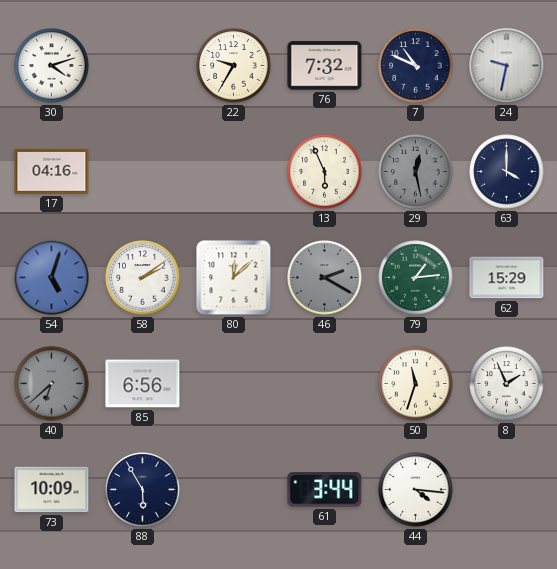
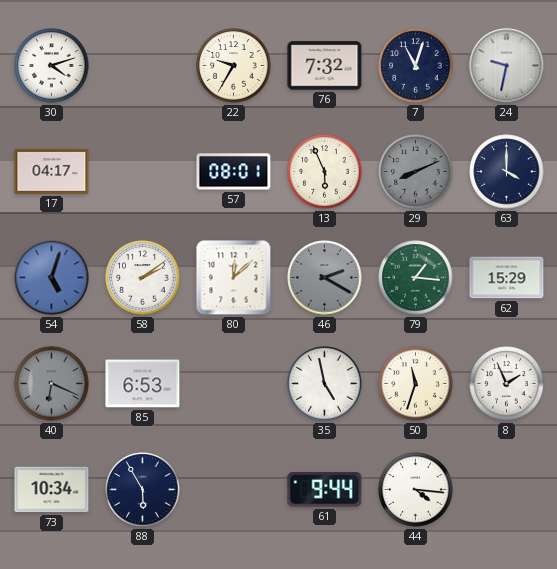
7: 10:49 -> 11:03
17: 04:16 -> 04:17
57: none -> 08:01
29: 12:28 -> 8:11
79: 1:14 -> 1:16
40: 6:38 -> 6:19
85: 6:56 -> 6:53
35: none -> 4:58
73: 10:09 -> 10:34
61: 3:44 -> 9:44
